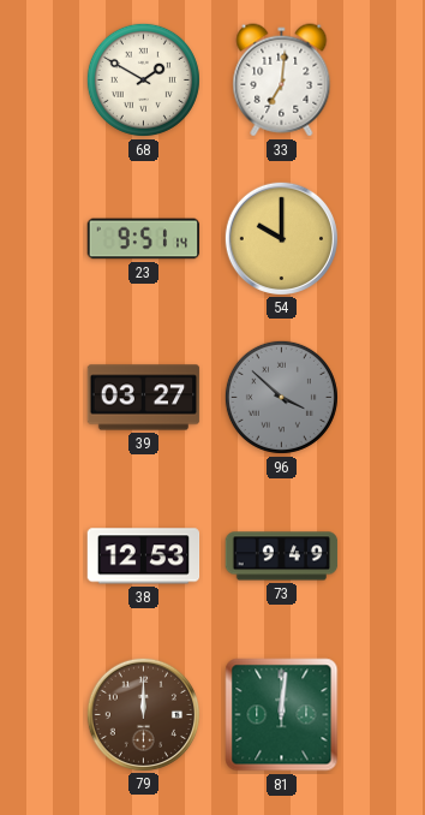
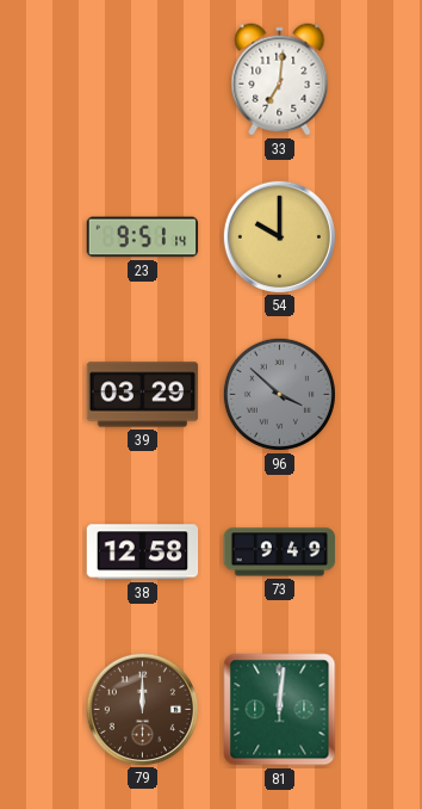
68: 1:50 -> none
39: 03:27 -> 03:29
38: 12:53 -> 12:58
